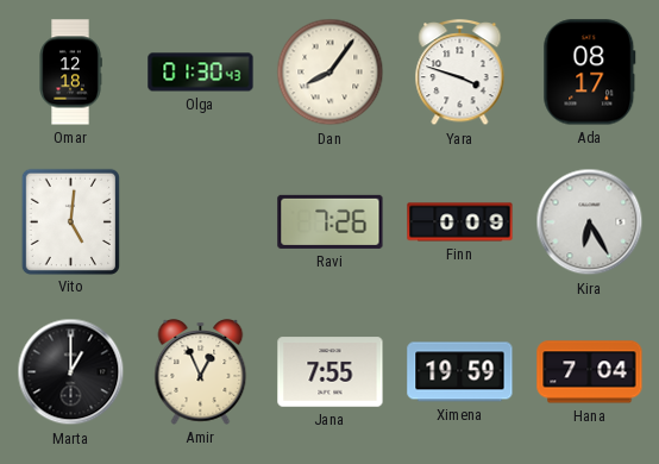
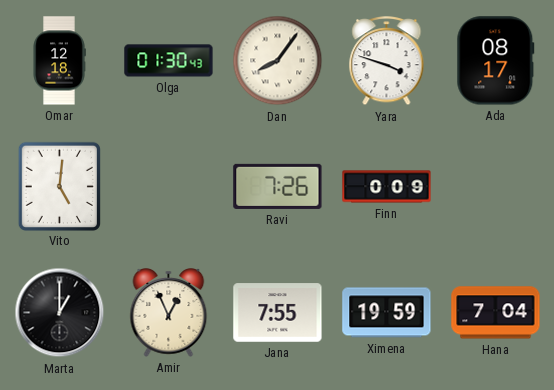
Kira: 6:25 -> none
